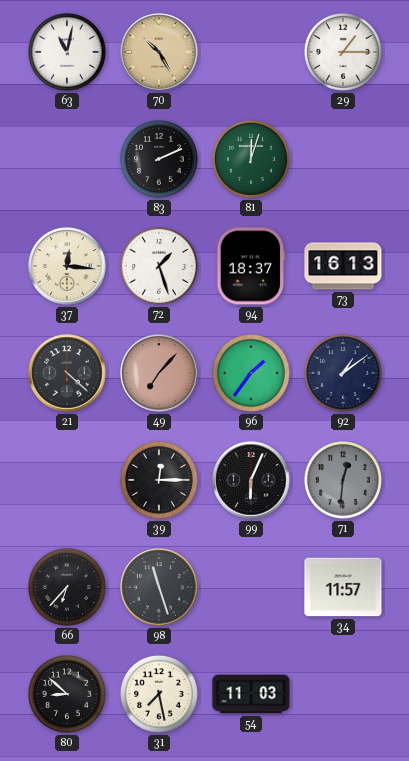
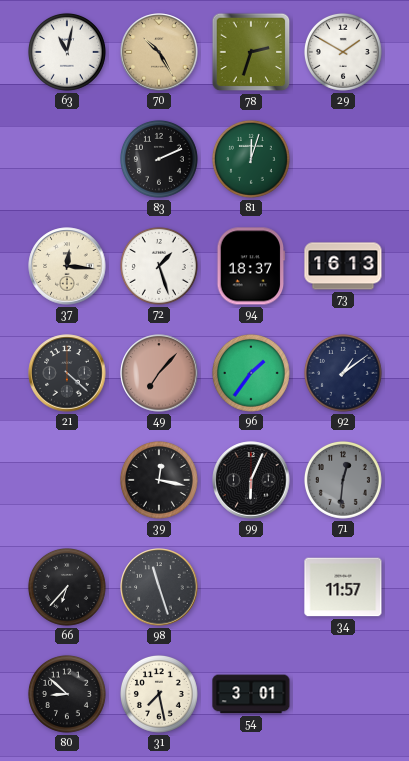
78: none -> 2:33
29: 1:15 -> 1:50
39: 12:15 -> 12:17
54: 11:03 -> 3:01
